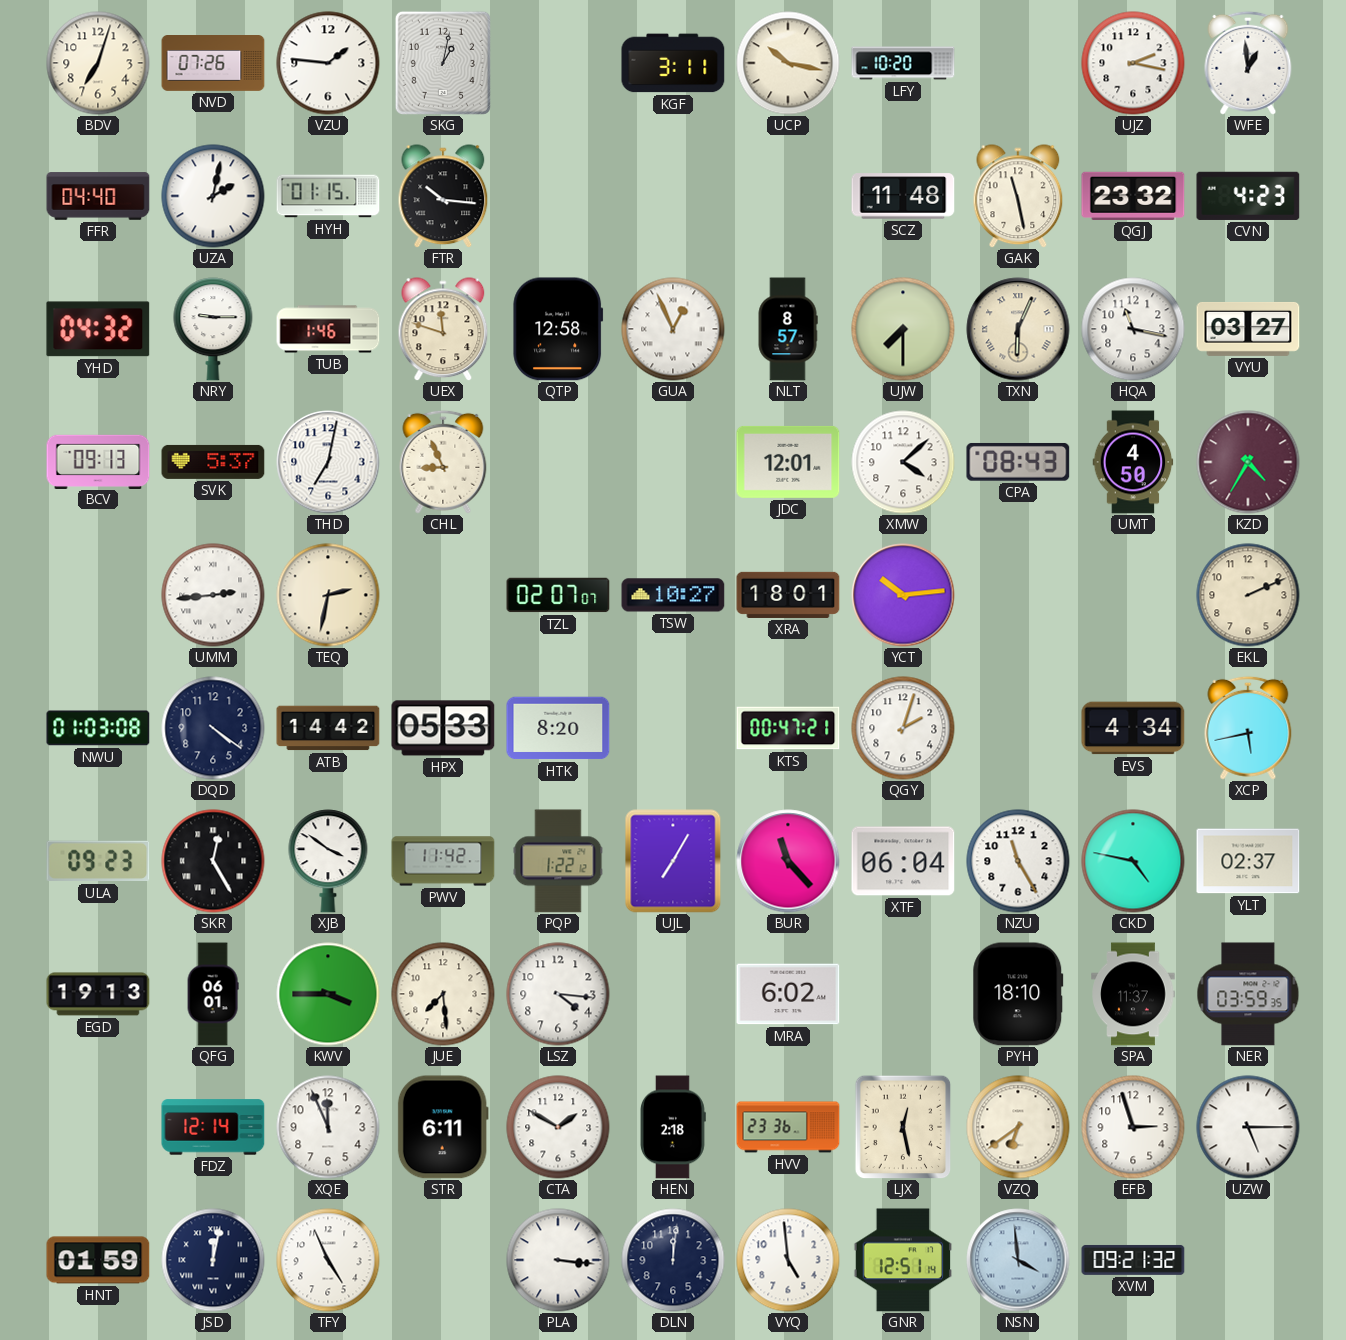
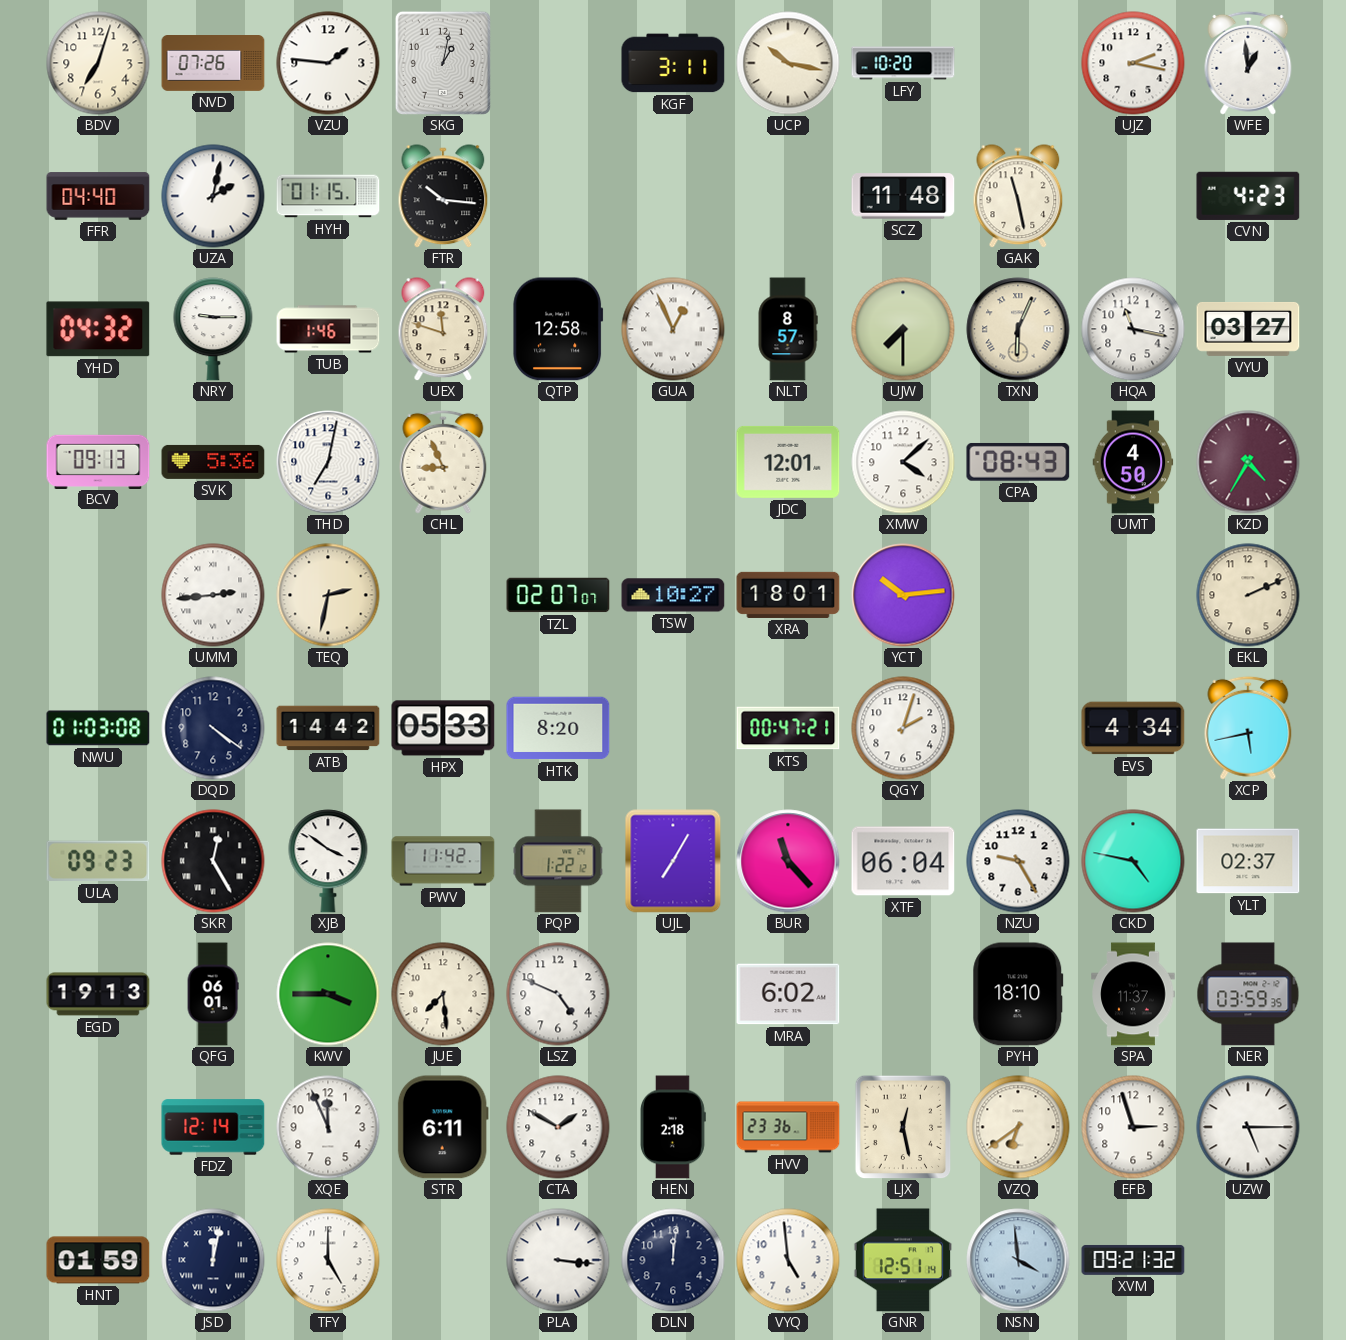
QGJ: 23:32 -> none
SVK: 5:37 -> 5:36
NZU: 11:25 -> 9:25
LSZ: 4:16 -> 4:49
TFY: 4:56 -> 5:00
